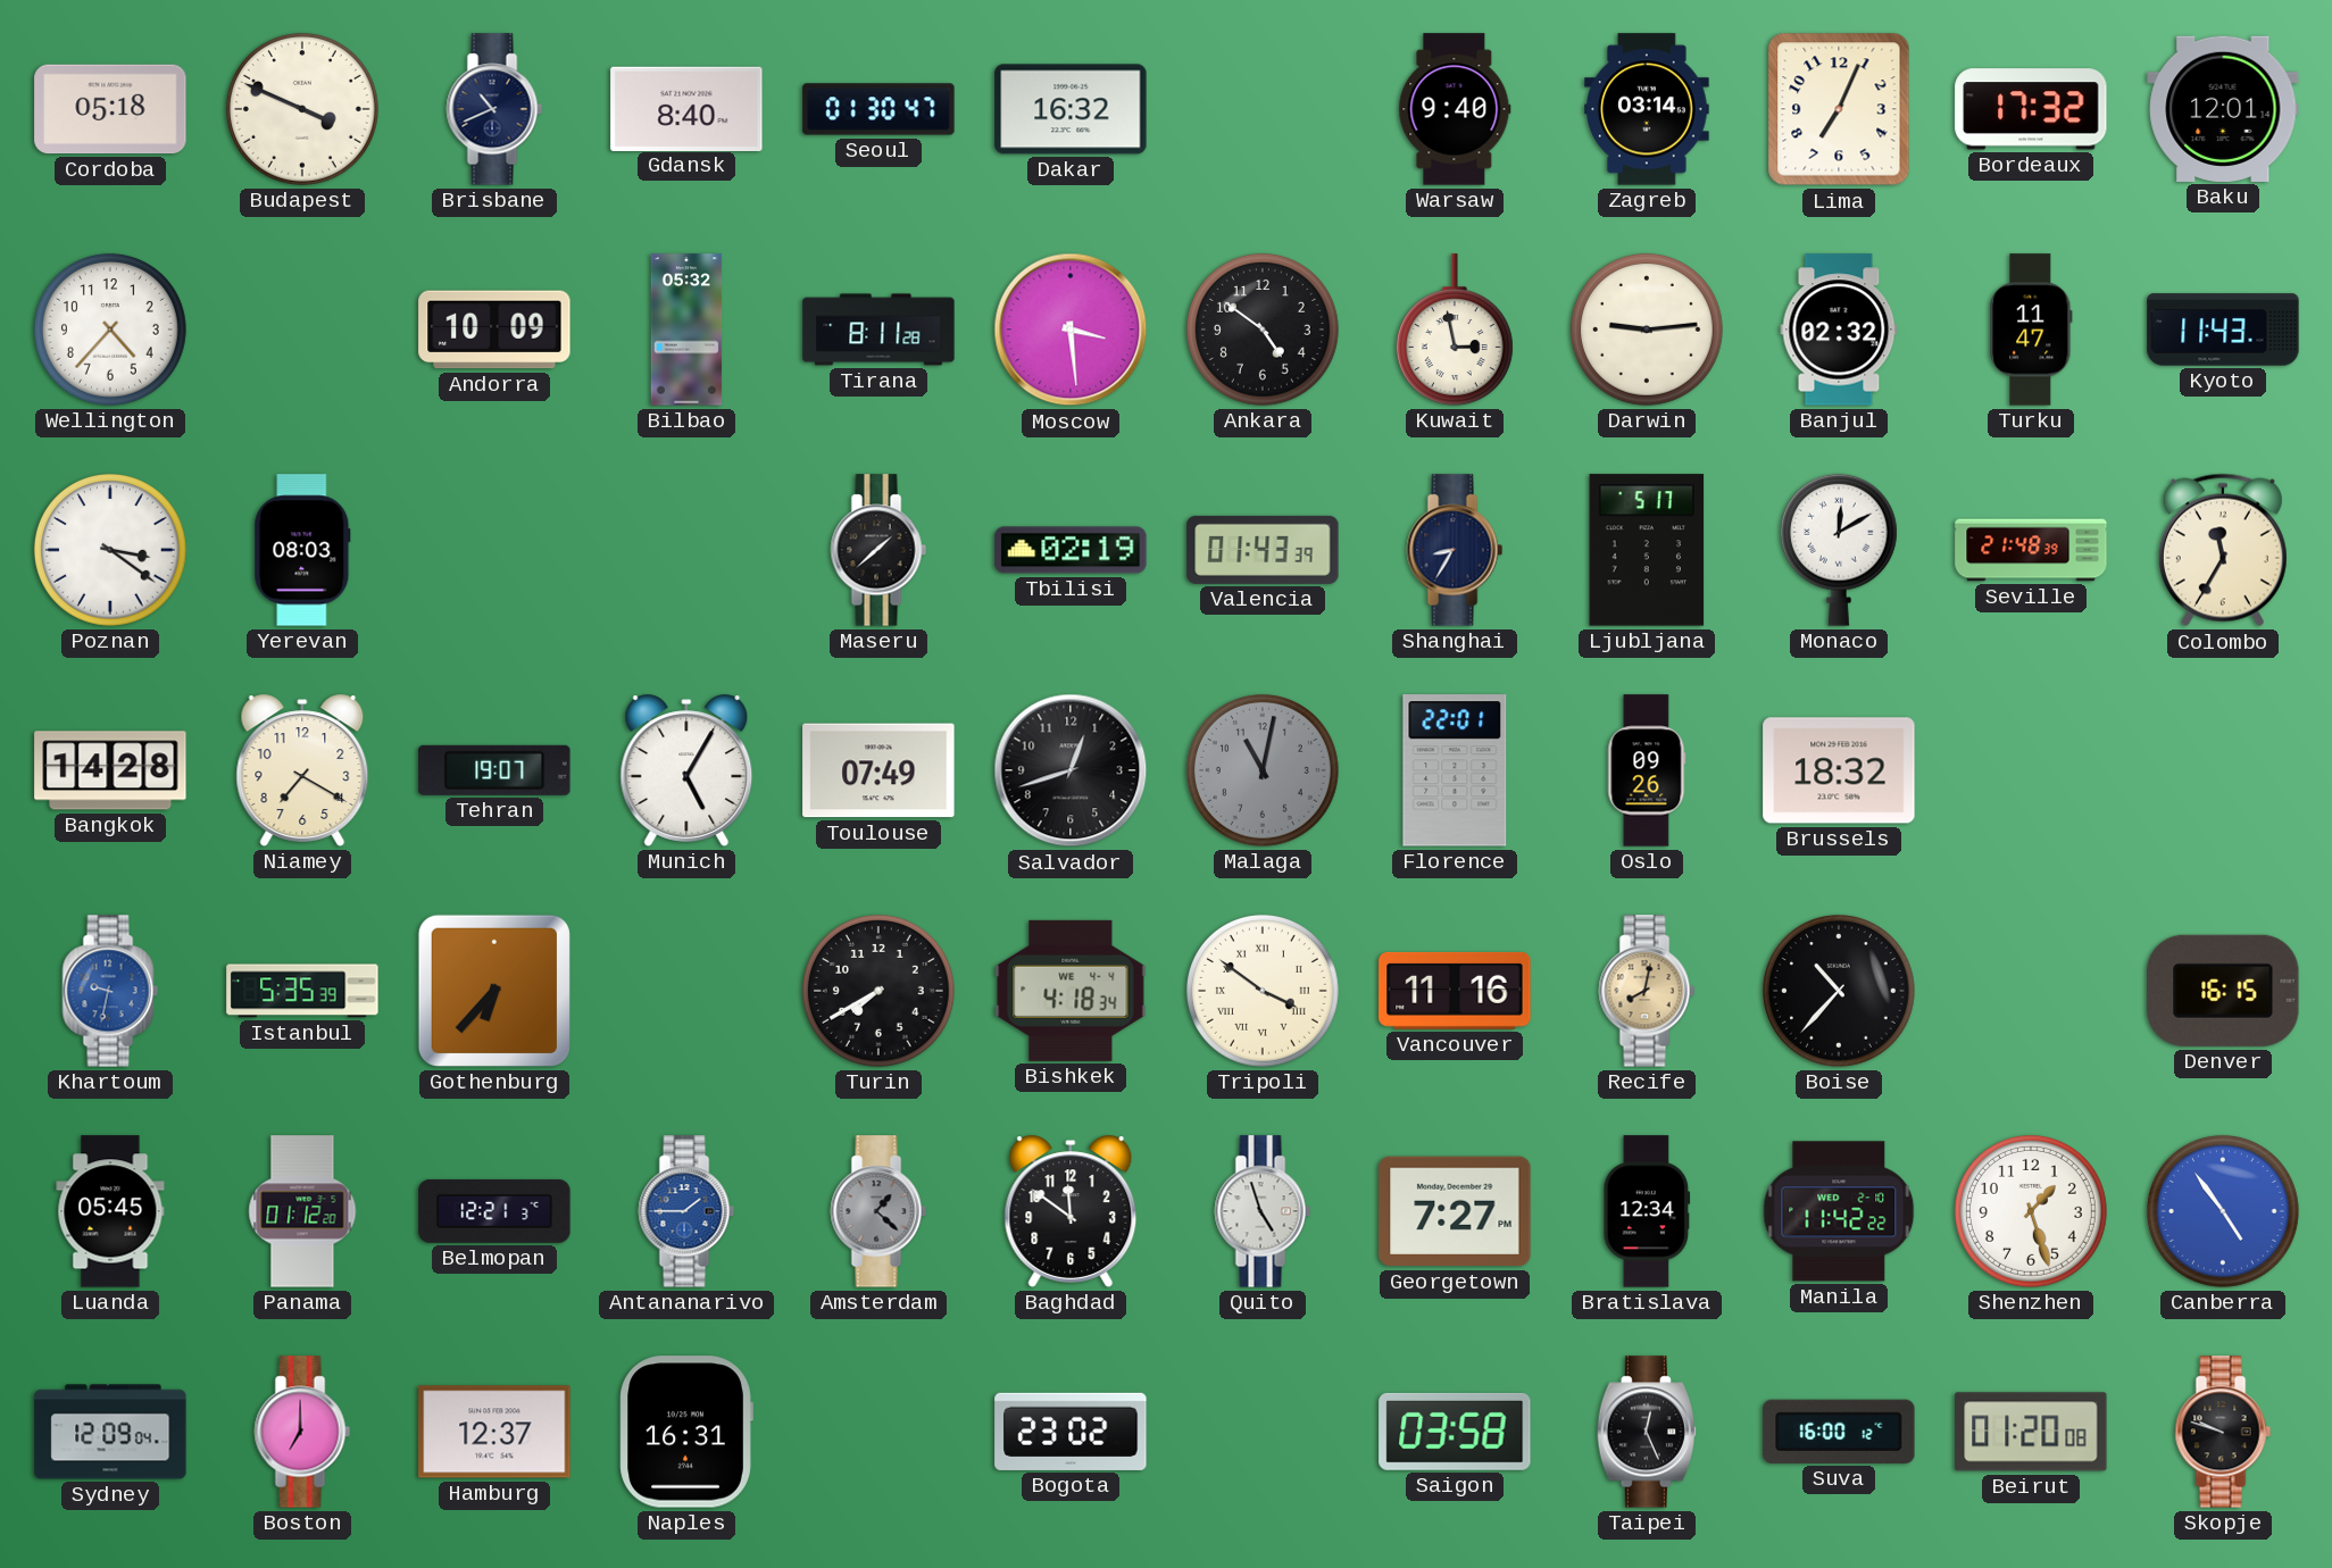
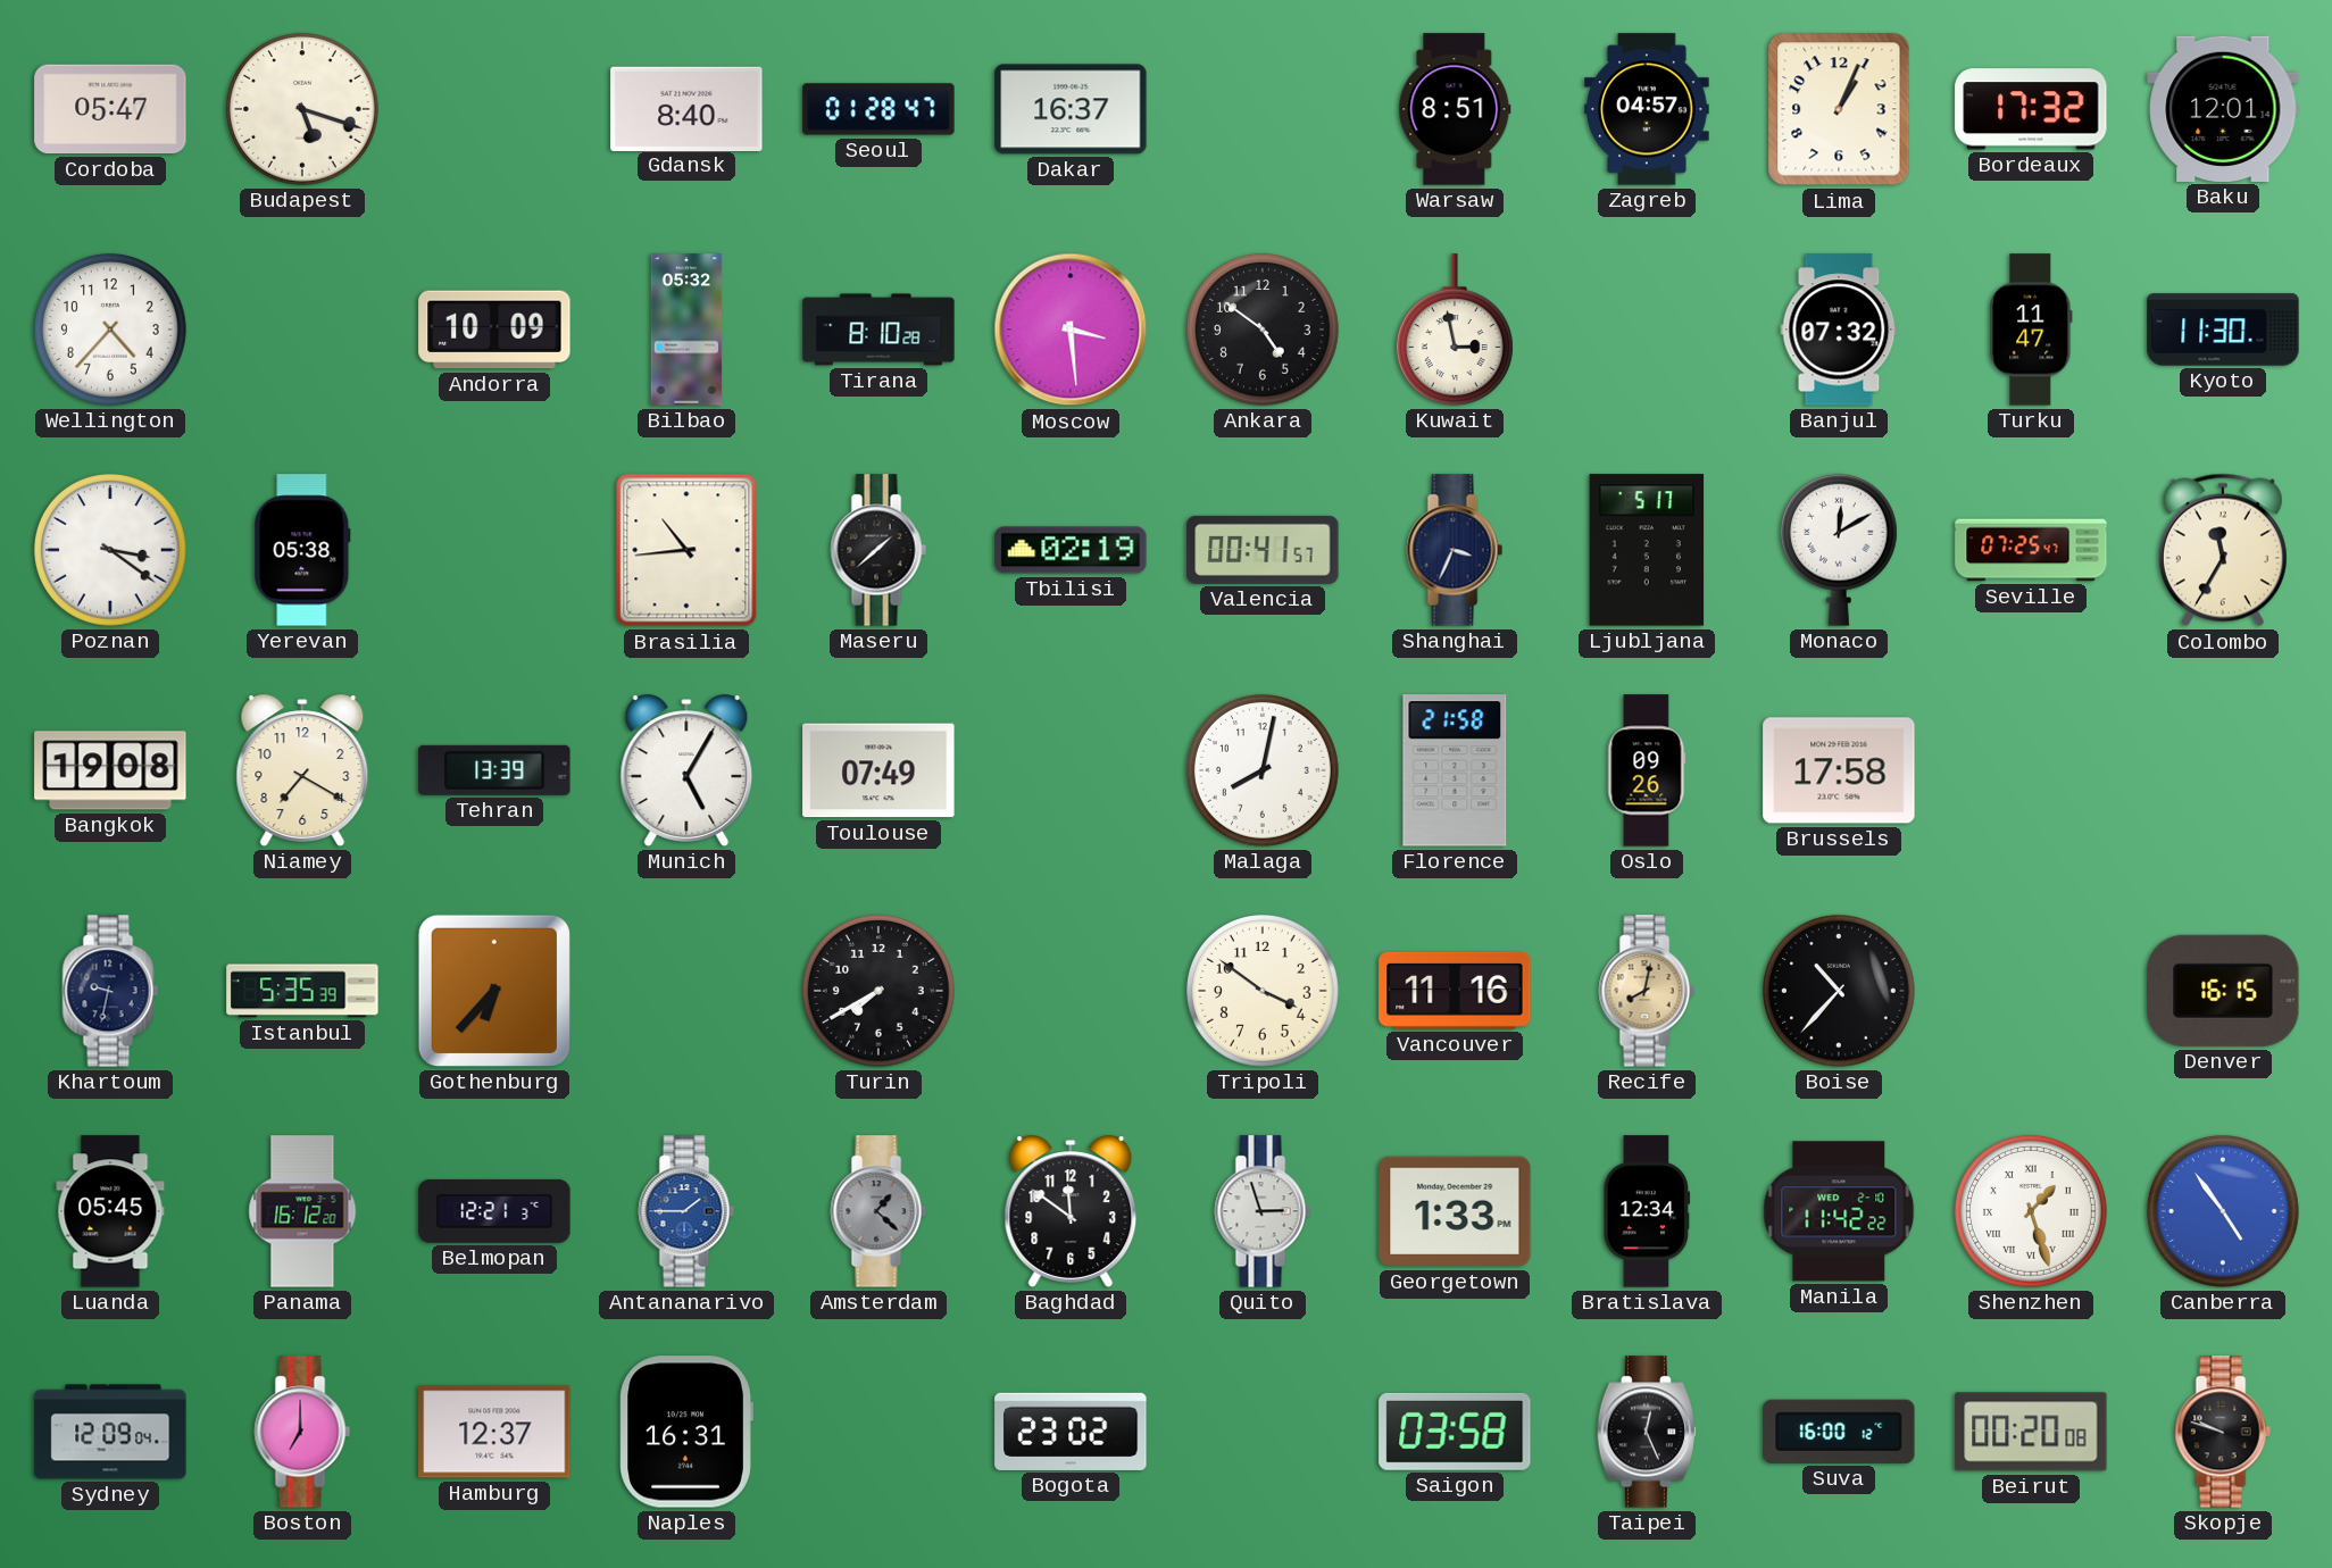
Cordoba: 05:18 -> 05:47
Budapest: 3:49 -> 5:18
Brisbane: 10:41 -> none
Seoul: 01:30 -> 01:28
Dakar: 16:32 -> 16:37
Warsaw: 9:40 -> 8:51
Zagreb: 03:14 -> 04:57
Lima: 7:04 -> 1:04
Tirana: 8:11 -> 8:10
Darwin: 9:14 -> none
Banjul: 02:32 -> 07:32
Kyoto: 11:43 -> 11:30
Yerevan: 08:03 -> 05:38
Brasilia: none -> 10:44
Valencia: 01:43 -> 00:41
Shanghai: 8:35 -> 3:34
Seville: 21:48 -> 07:25
Bangkok: 14:28 -> 19:08
Tehran: 19:07 -> 13:39
Salvador: 12:42 -> none
Malaga: 11:02 -> 8:02
Malaga dial: grey -> white
Florence: 22:01 -> 21:58
Brussels: 18:32 -> 17:58
Khartoum dial: blue -> navy
Bishkek: 4:18 -> none
Tripoli numerals: Roman -> Arabic
Panama: 01:12 -> 16:12
Quito: 4:57 -> 2:57
Georgetown: 7:27 -> 1:33
Shenzhen numerals: Arabic -> Roman
Beirut: 01:20 -> 00:20
